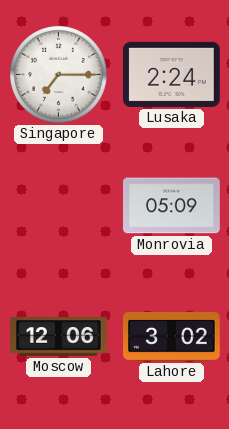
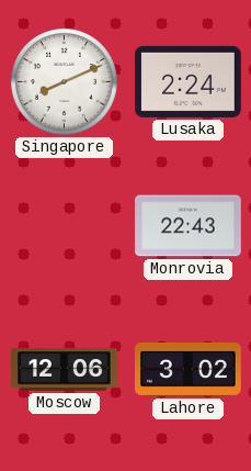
Singapore: 7:15 -> 8:11
Monrovia: 05:09 -> 22:43
